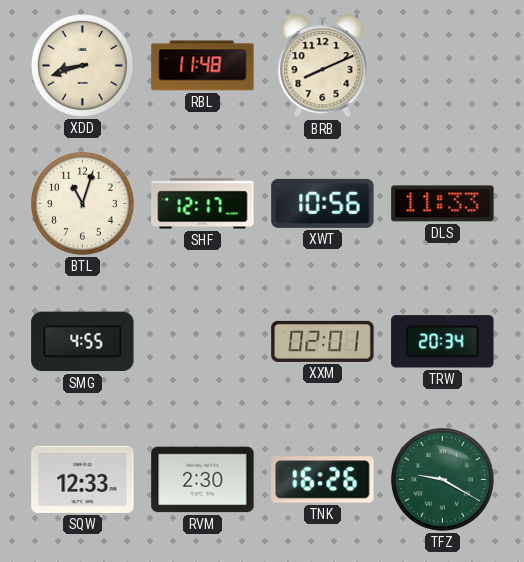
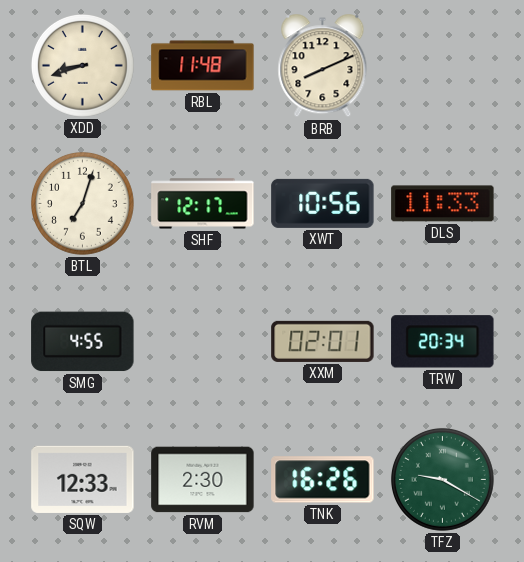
BTL: 11:03 -> 7:03
